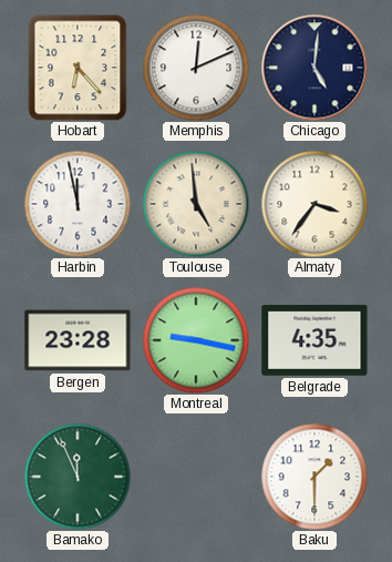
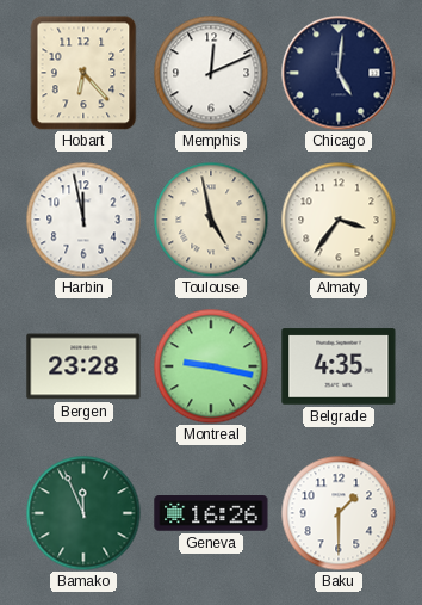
Toulouse: 4:59 -> 4:58
Geneva: none -> 16:26
